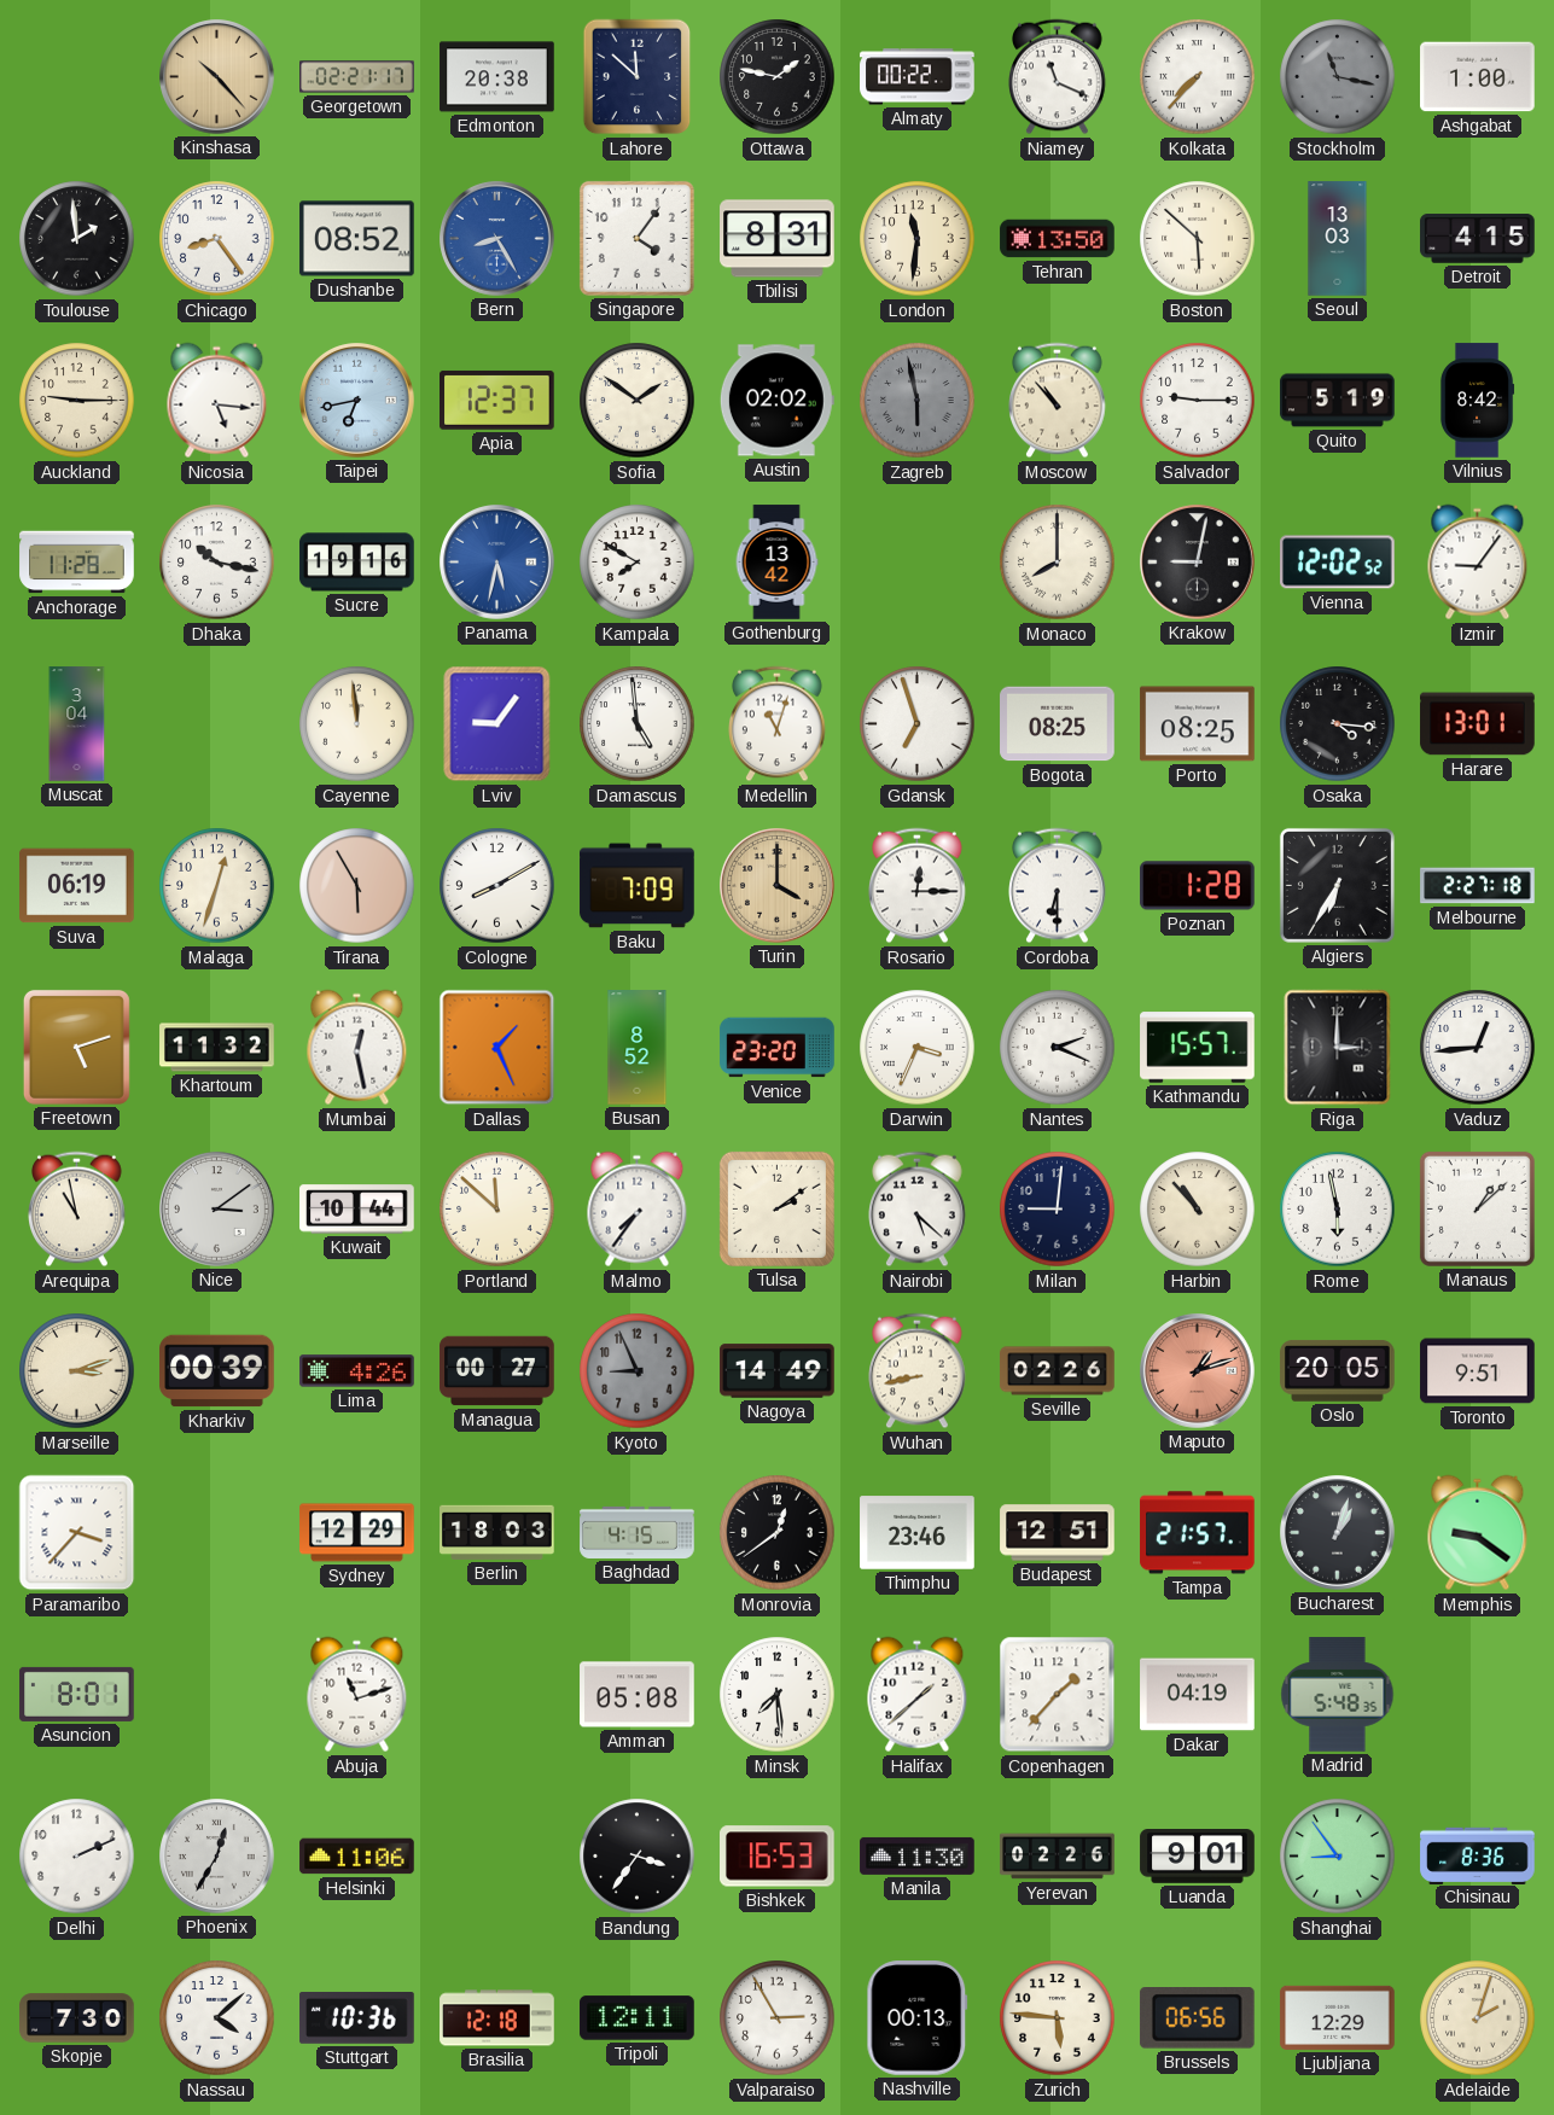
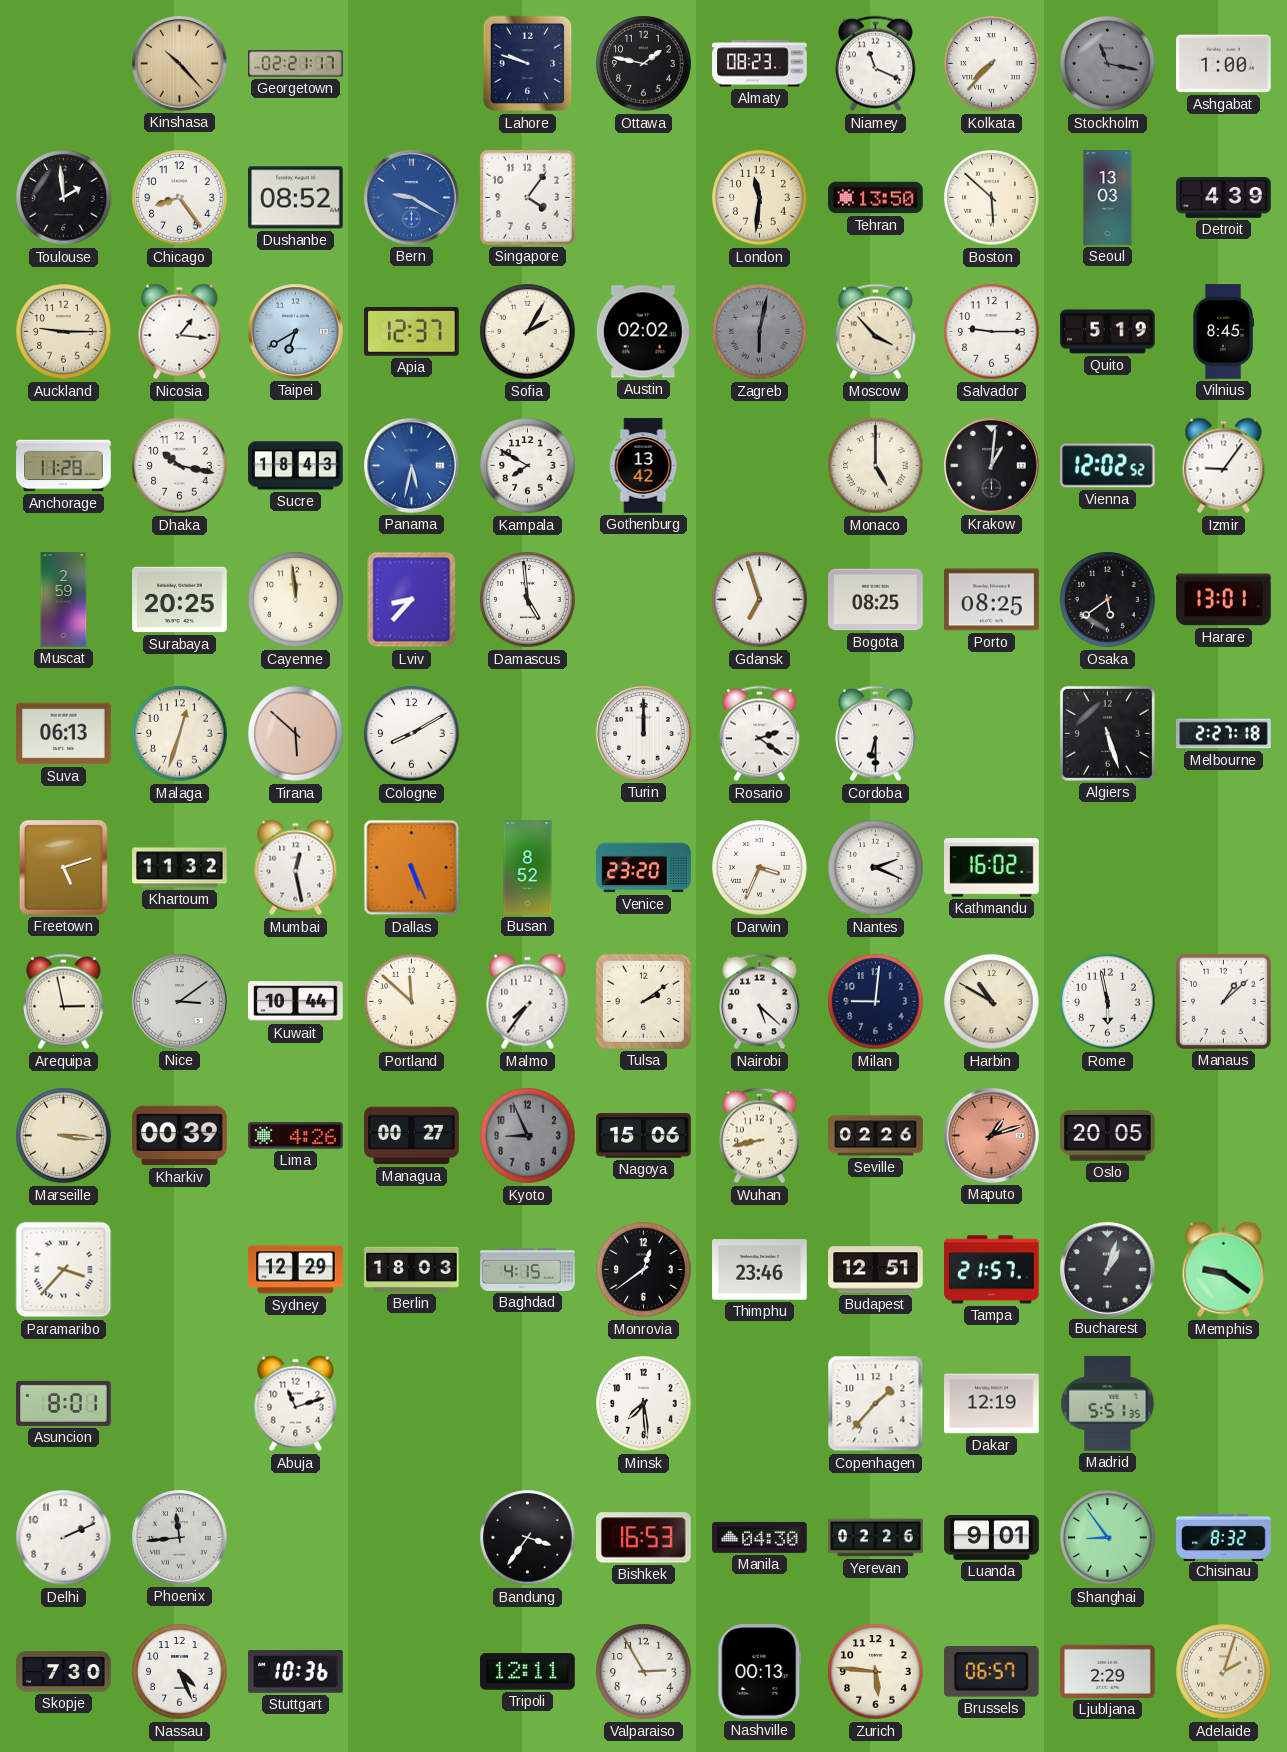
Edmonton: 20:38 -> none
Lahore: 11:52 -> 9:48
Almaty: 00:22 -> 08:23
Bern: 8:25 -> 9:20
Tbilisi: 8:31 -> none
Detroit: 4:15 -> 4:39
Nicosia: 5:16 -> 1:16
Taipei: 6:43 -> 6:40
Sofia: 1:51 -> 2:05
Zagreb: 5:58 -> 6:02
Moscow: 10:53 -> 3:53
Vilnius: 8:42 -> 8:45
Sucre: 19:16 -> 18:43
Monaco: 8:00 -> 5:00
Krakow: 9:02 -> 1:01
Muscat: 3:04 -> 2:59
Surabaya: none -> 20:25
Lviv: 9:06 -> 8:37
Medellin: 11:03 -> none
Osaka: 4:16 -> 5:39
Suva: 06:19 -> 06:13
Tirana: 5:55 -> 5:52
Baku: 7:09 -> none
Turin: 4:00 -> 12:00
Turin dial: champagne -> white
Rosario: 12:15 -> 2:21
Poznan: 1:28 -> none
Algiers: 6:35 -> 5:27
Dallas: 1:26 -> 5:26
Kathmandu: 15:57 -> 16:02
Riga: 3:00 -> none
Vaduz: 12:44 -> none
Arequipa: 10:58 -> 2:58
Harbin: 10:53 -> 10:50
Marseille: 3:12 -> 3:16
Nagoya: 14:49 -> 15:06
Toronto: 9:51 -> none
Amman: 05:08 -> none
Halifax: 1:38 -> none
Dakar: 04:19 -> 12:19
Madrid: 5:48 -> 5:51
Phoenix: 12:35 -> 11:44
Helsinki: 11:06 -> none
Manila: 11:30 -> 04:30
Chisinau: 8:36 -> 8:32
Nassau: 4:08 -> 4:26
Brasilia: 12:18 -> none
Brussels: 06:56 -> 06:57
Ljubljana: 12:29 -> 2:29
